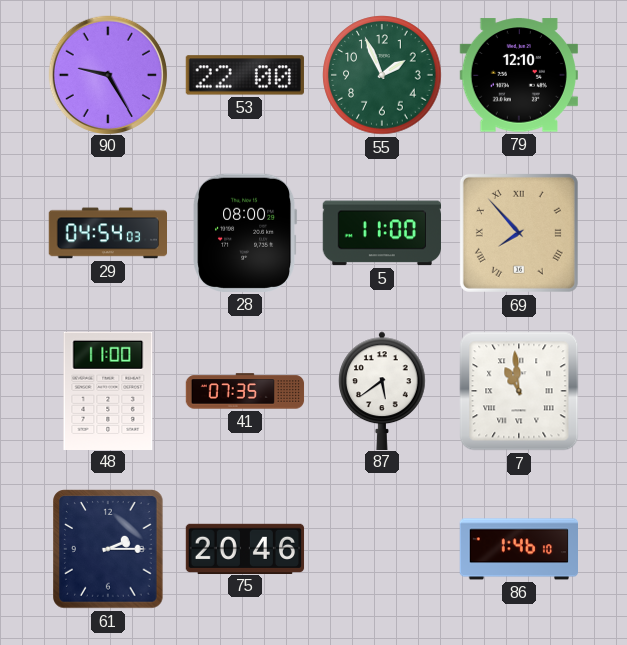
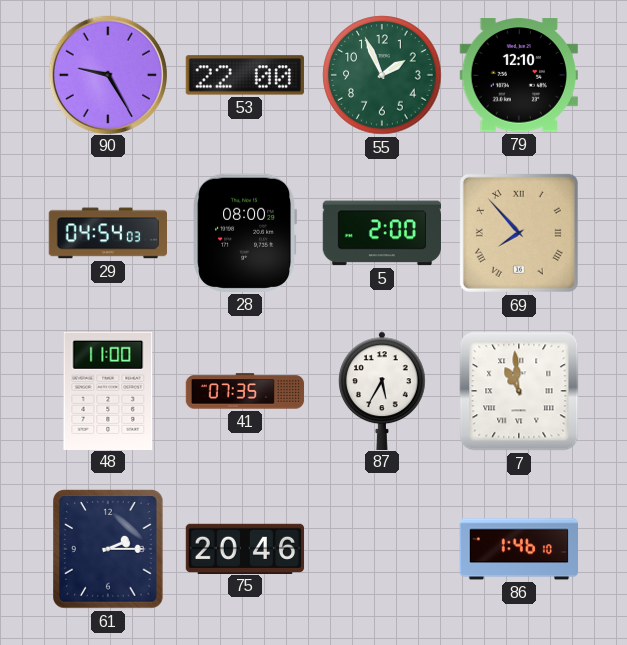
5: 11:00 -> 2:00
87: 5:39 -> 5:35
